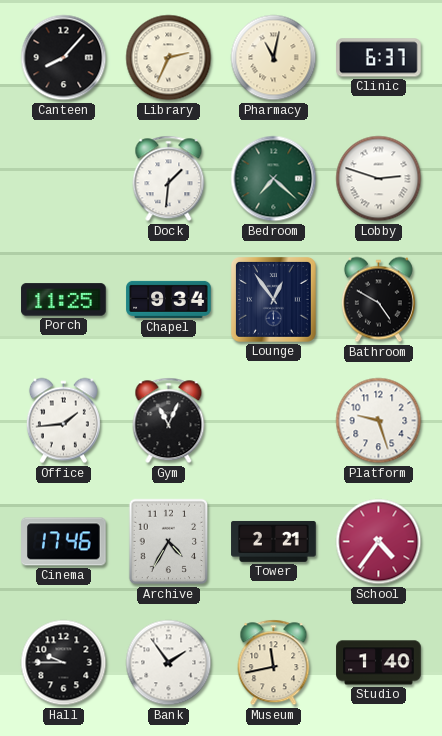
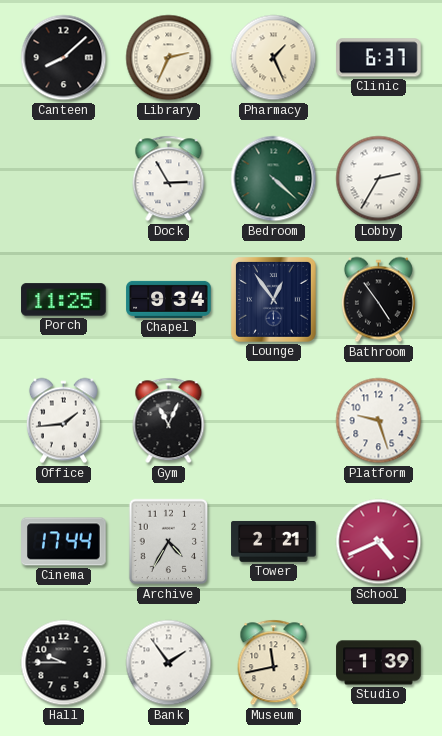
Canteen: 8:07 -> 8:08
Pharmacy: 11:02 -> 1:26
Dock: 1:31 -> 2:55
Bedroom: 7:22 -> 4:22
Lobby: 2:48 -> 2:35
Bathroom: 4:50 -> 4:54
Cinema: 17:46 -> 17:44
School: 4:36 -> 4:41
Studio: 1:40 -> 1:39
